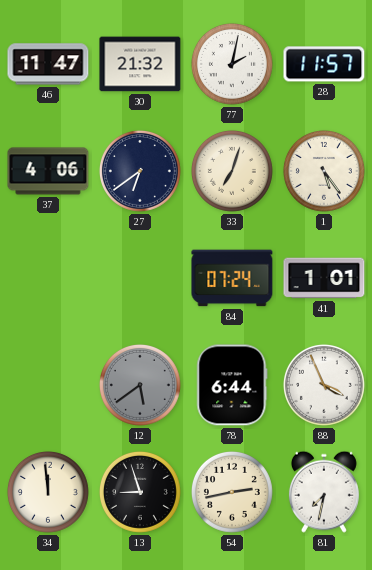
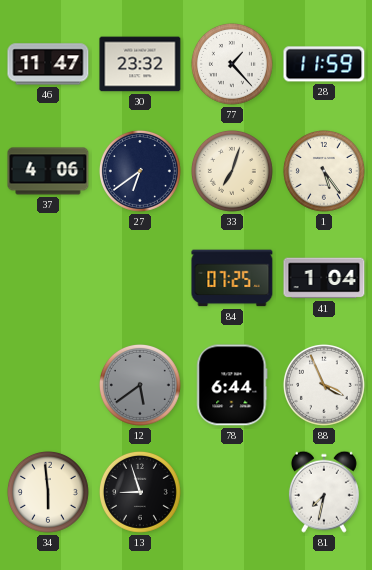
30: 21:32 -> 23:32
77: 2:02 -> 1:23
28: 11:57 -> 11:59
84: 07:24 -> 07:25
41: 1:01 -> 1:04
34: 11:59 -> 5:59
54: 2:43 -> none
